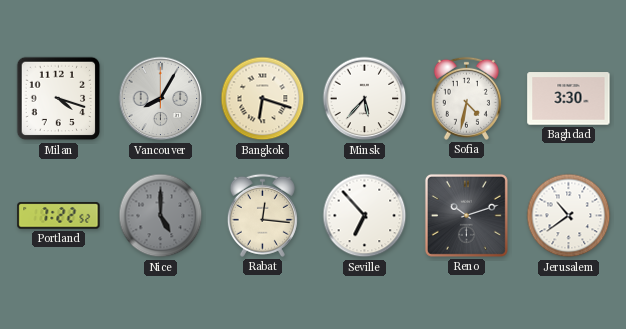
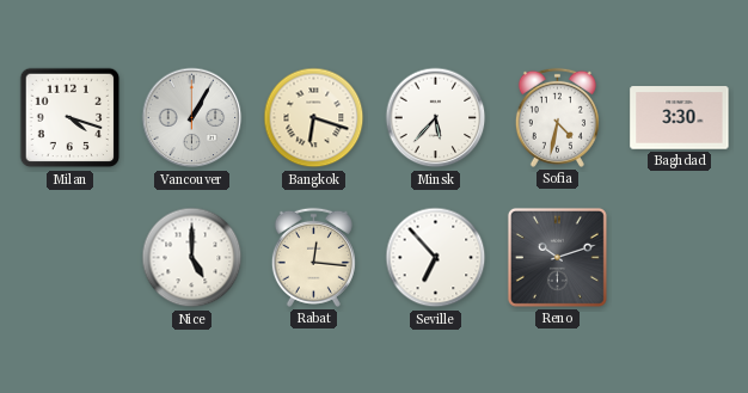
Vancouver: 8:05 -> 1:05
Portland: 7:22 -> none
Nice dial: grey -> white
Jerusalem: 10:39 -> none
